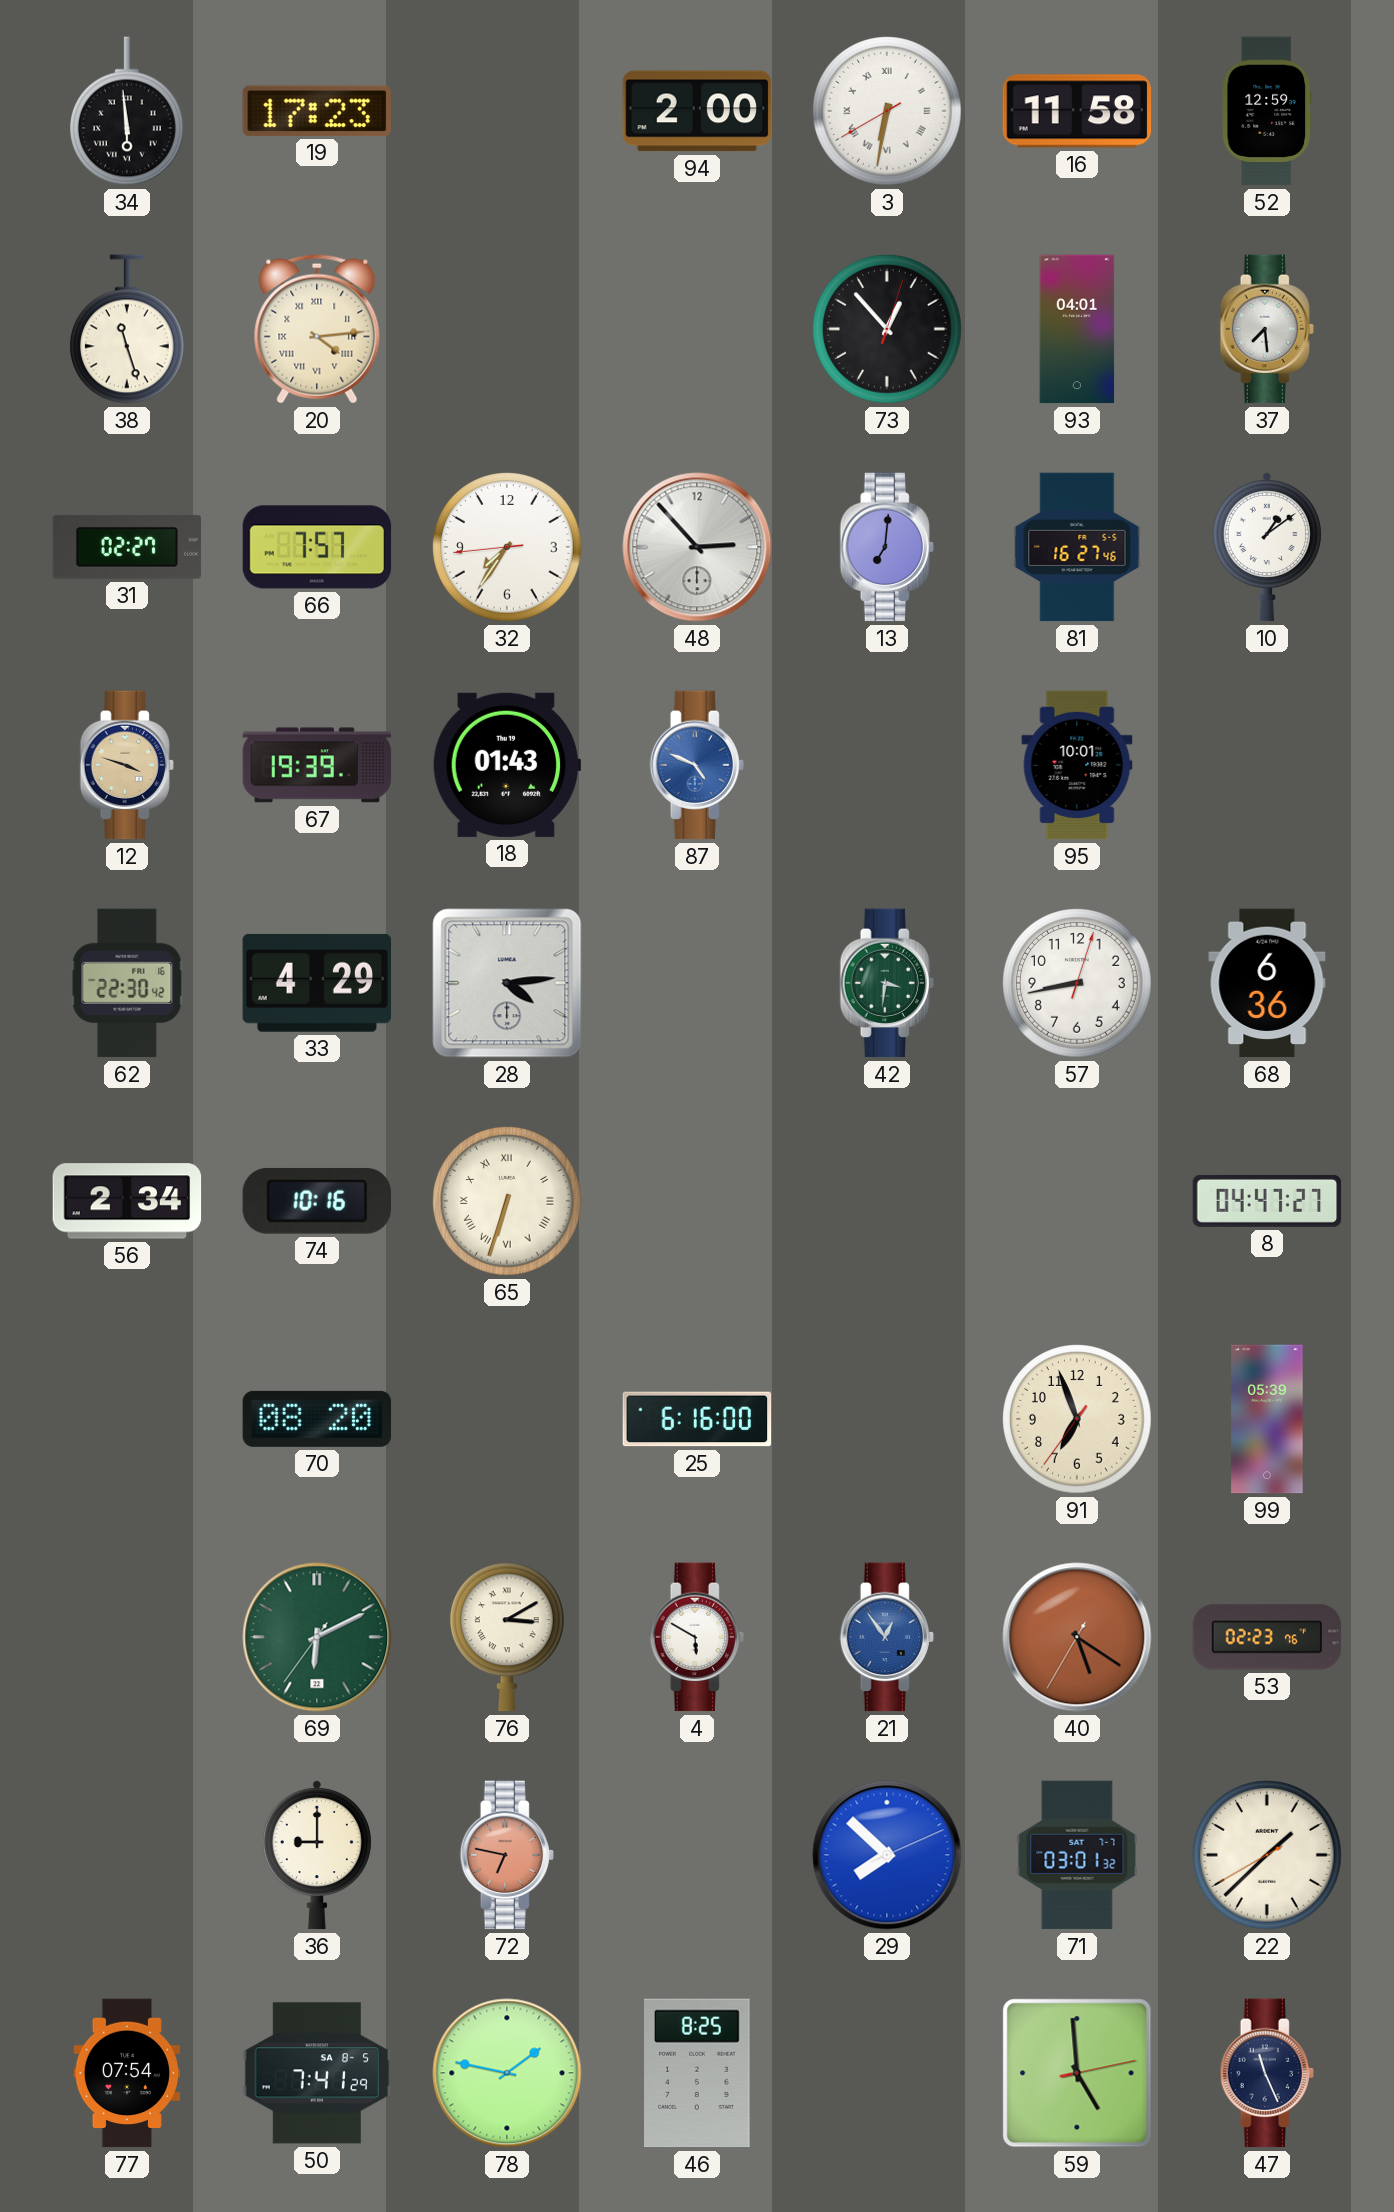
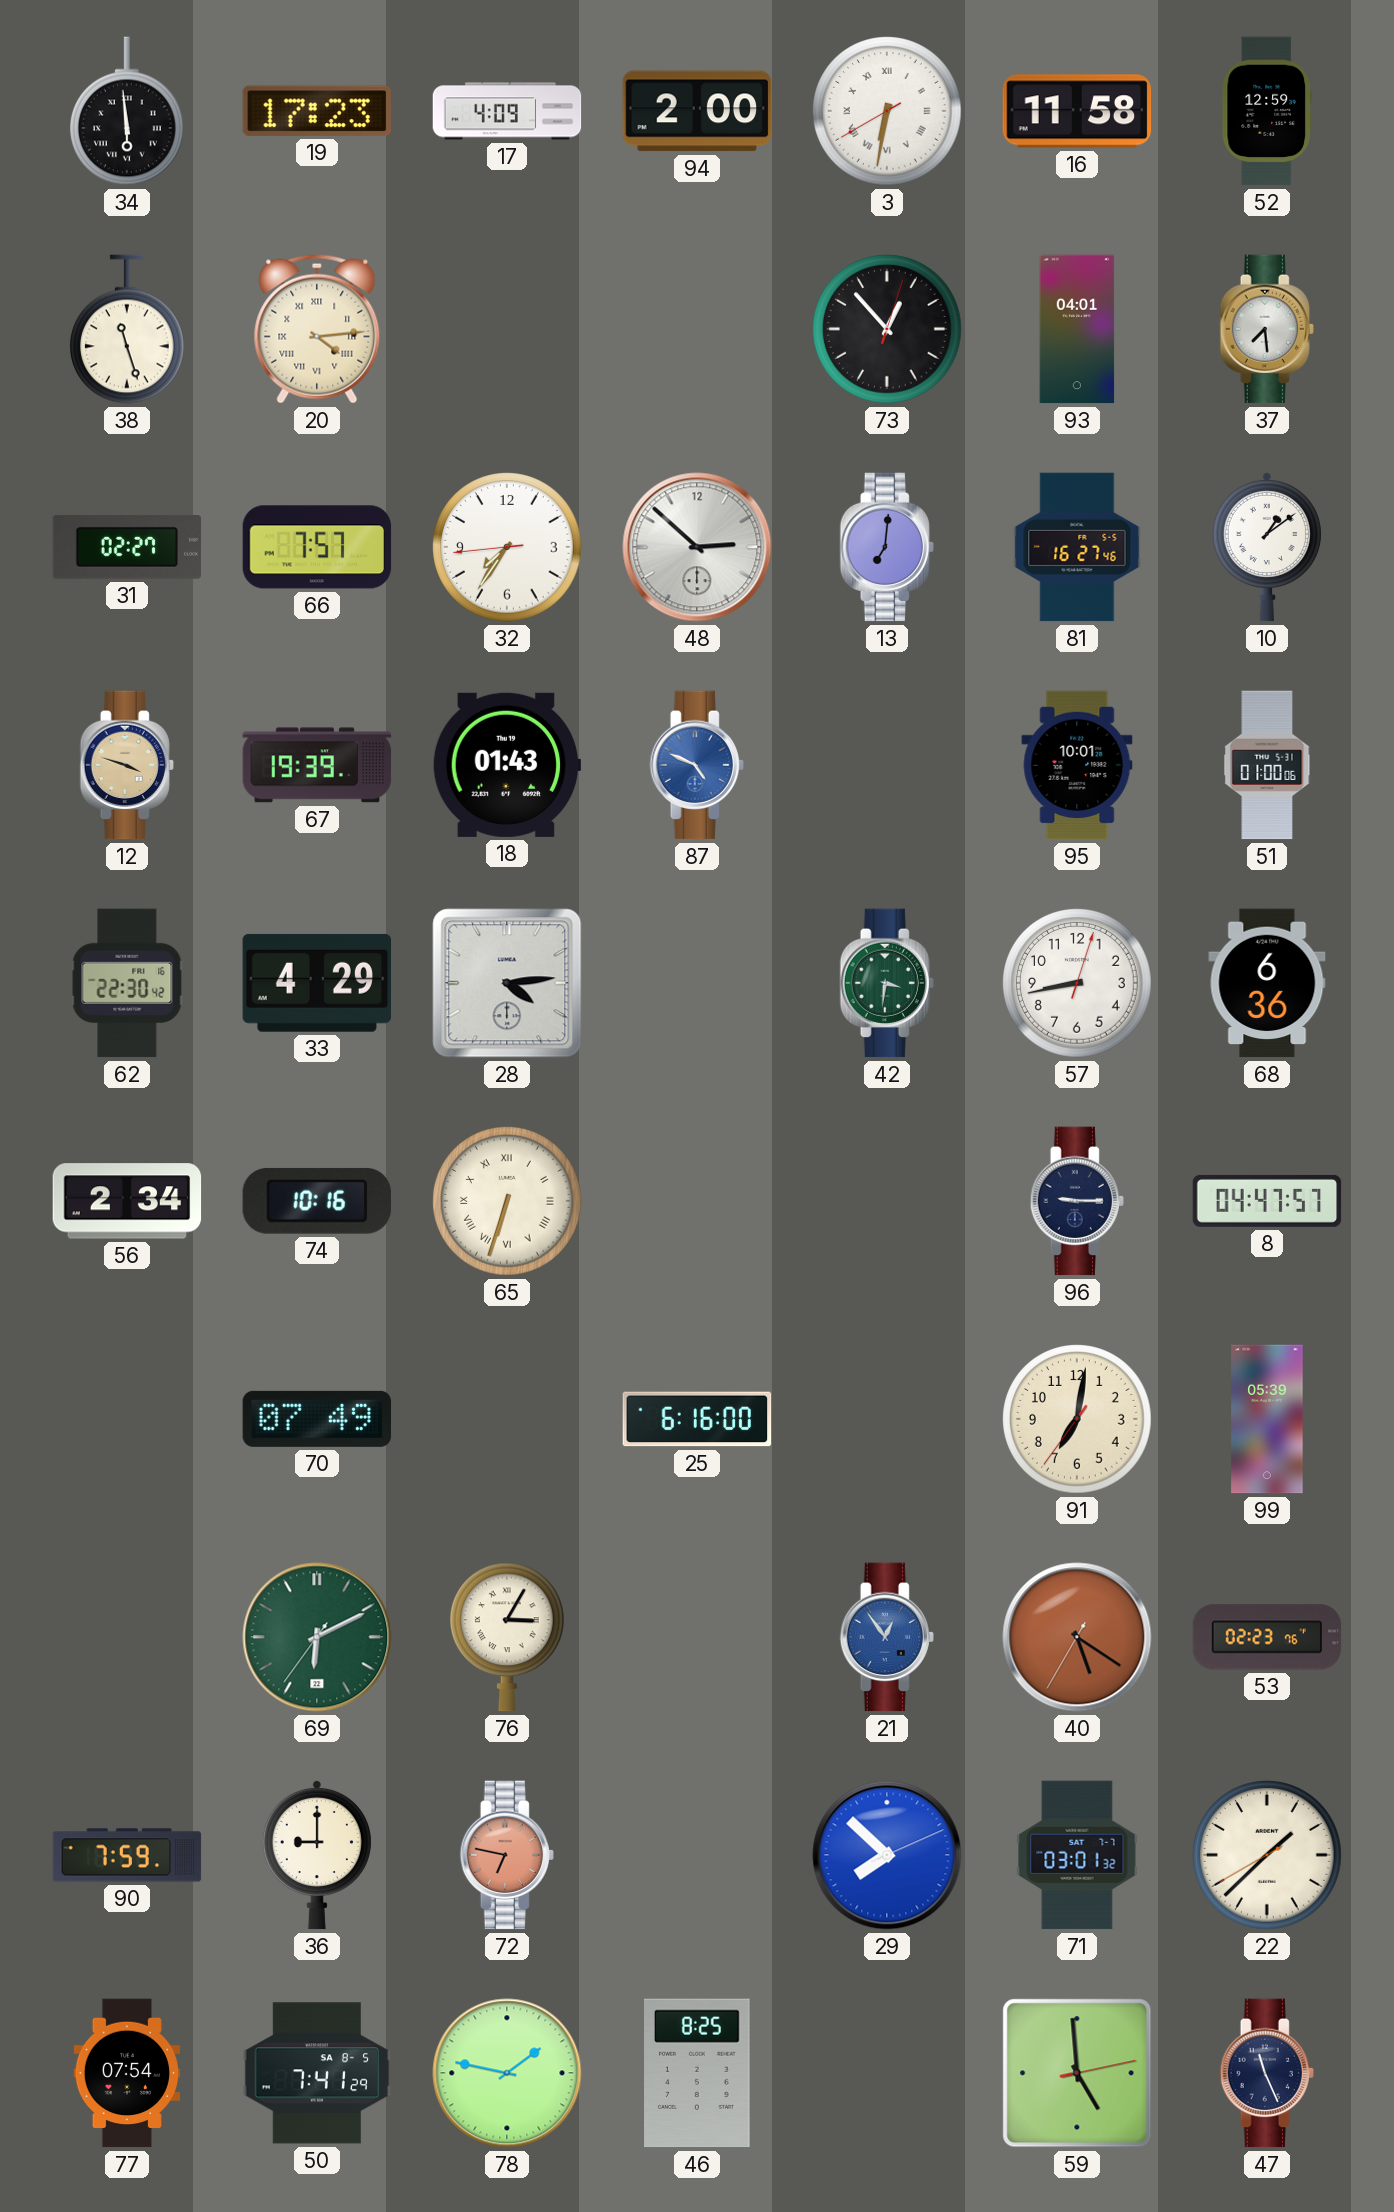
17: none -> 4:09
48: 2:53 -> 2:52
51: none -> 01:00
96: none -> 9:15
8: 04:47:27 -> 04:47:57
70: 08:20 -> 07:49
91: 6:56 -> 7:01
76: 3:10 -> 3:05
4: 5:50 -> none
90: none -> 7:59
